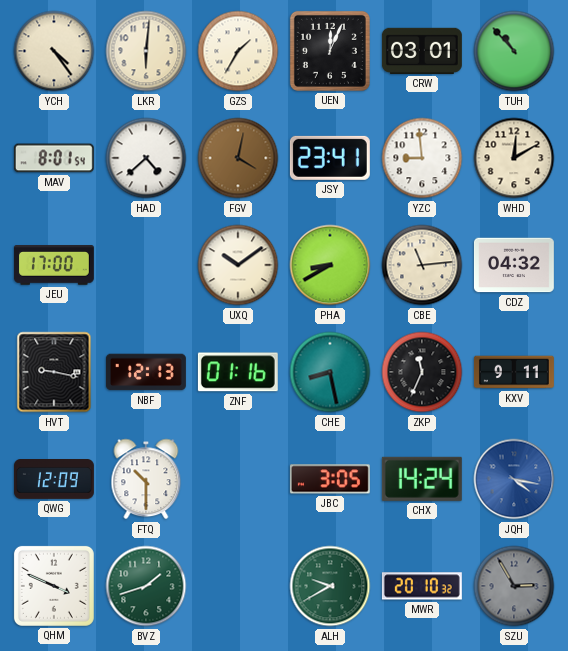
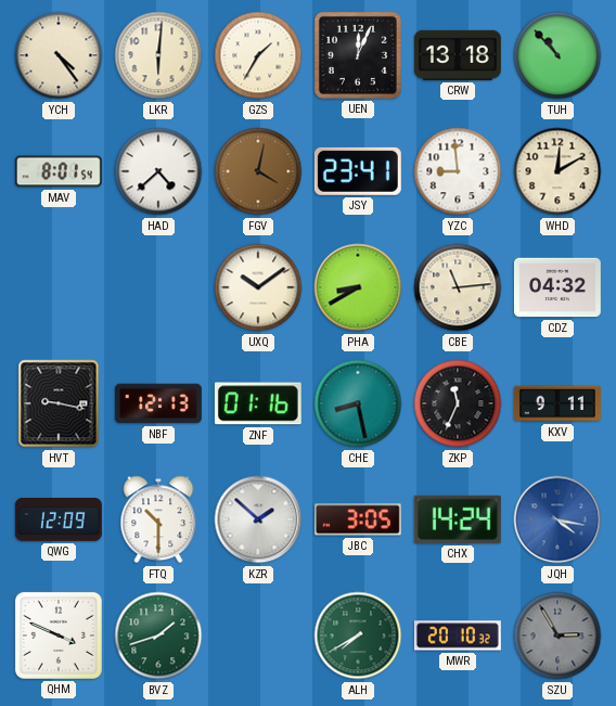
CRW: 03:01 -> 13:18
JEU: 17:00 -> none
KZR: none -> 1:52
ALH: 9:40 -> 7:40
